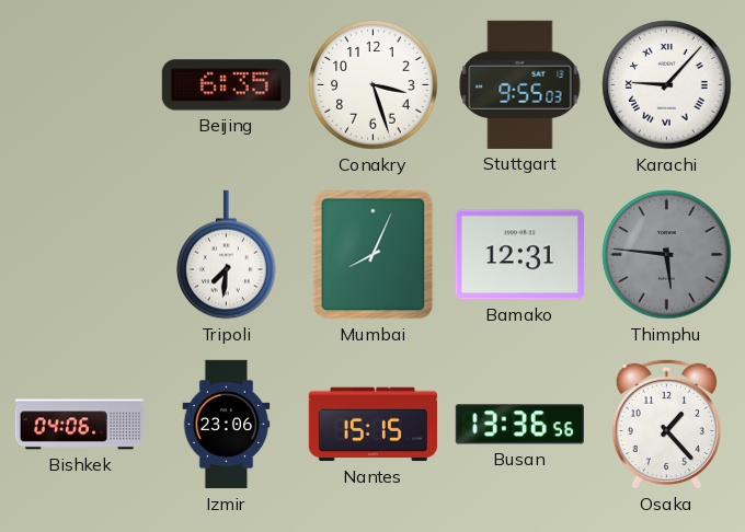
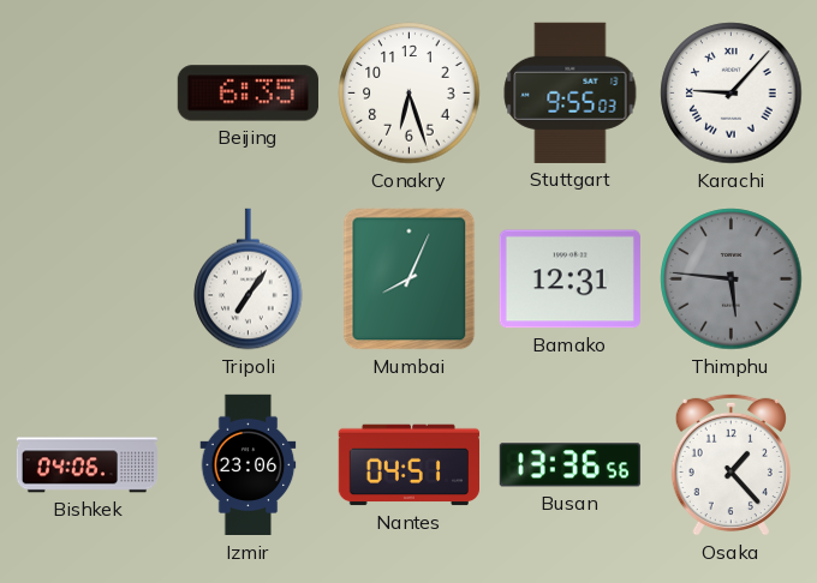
Conakry: 3:27 -> 6:27
Tripoli: 7:31 -> 7:06
Nantes: 15:15 -> 04:51
